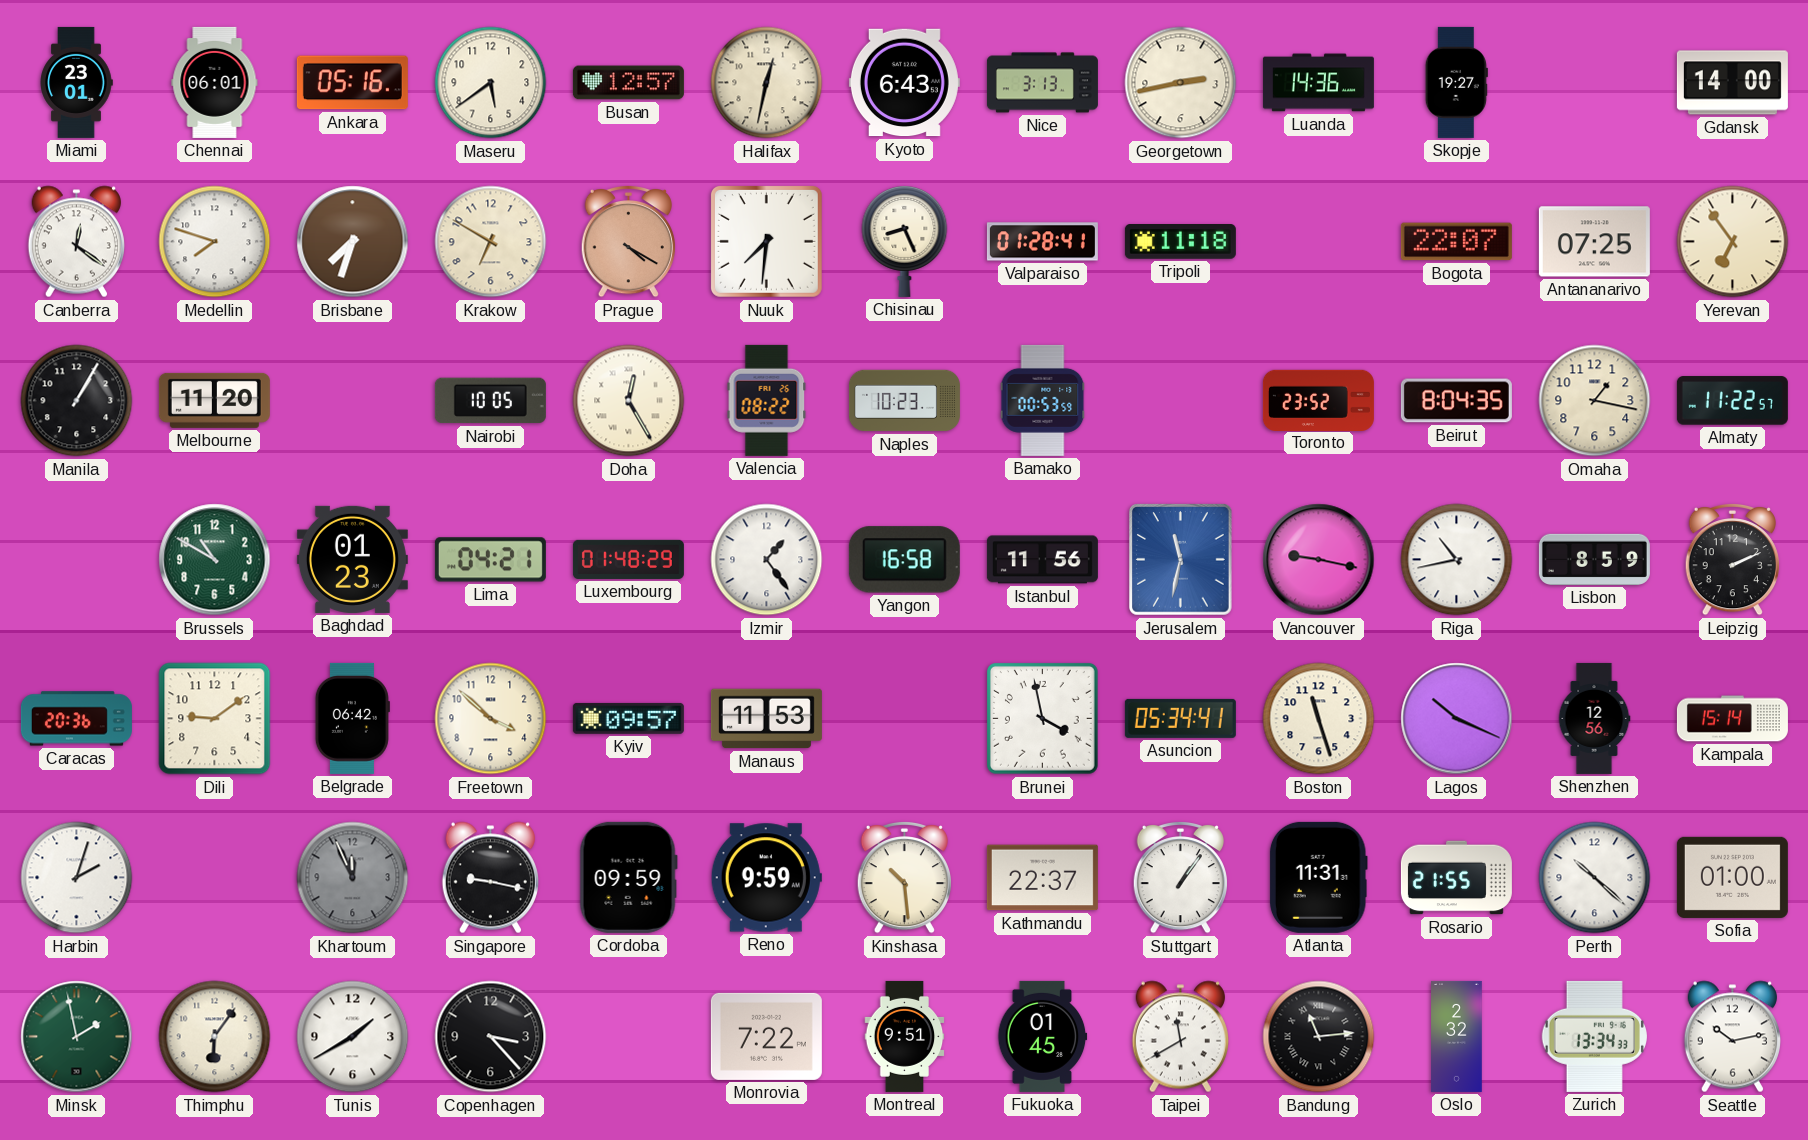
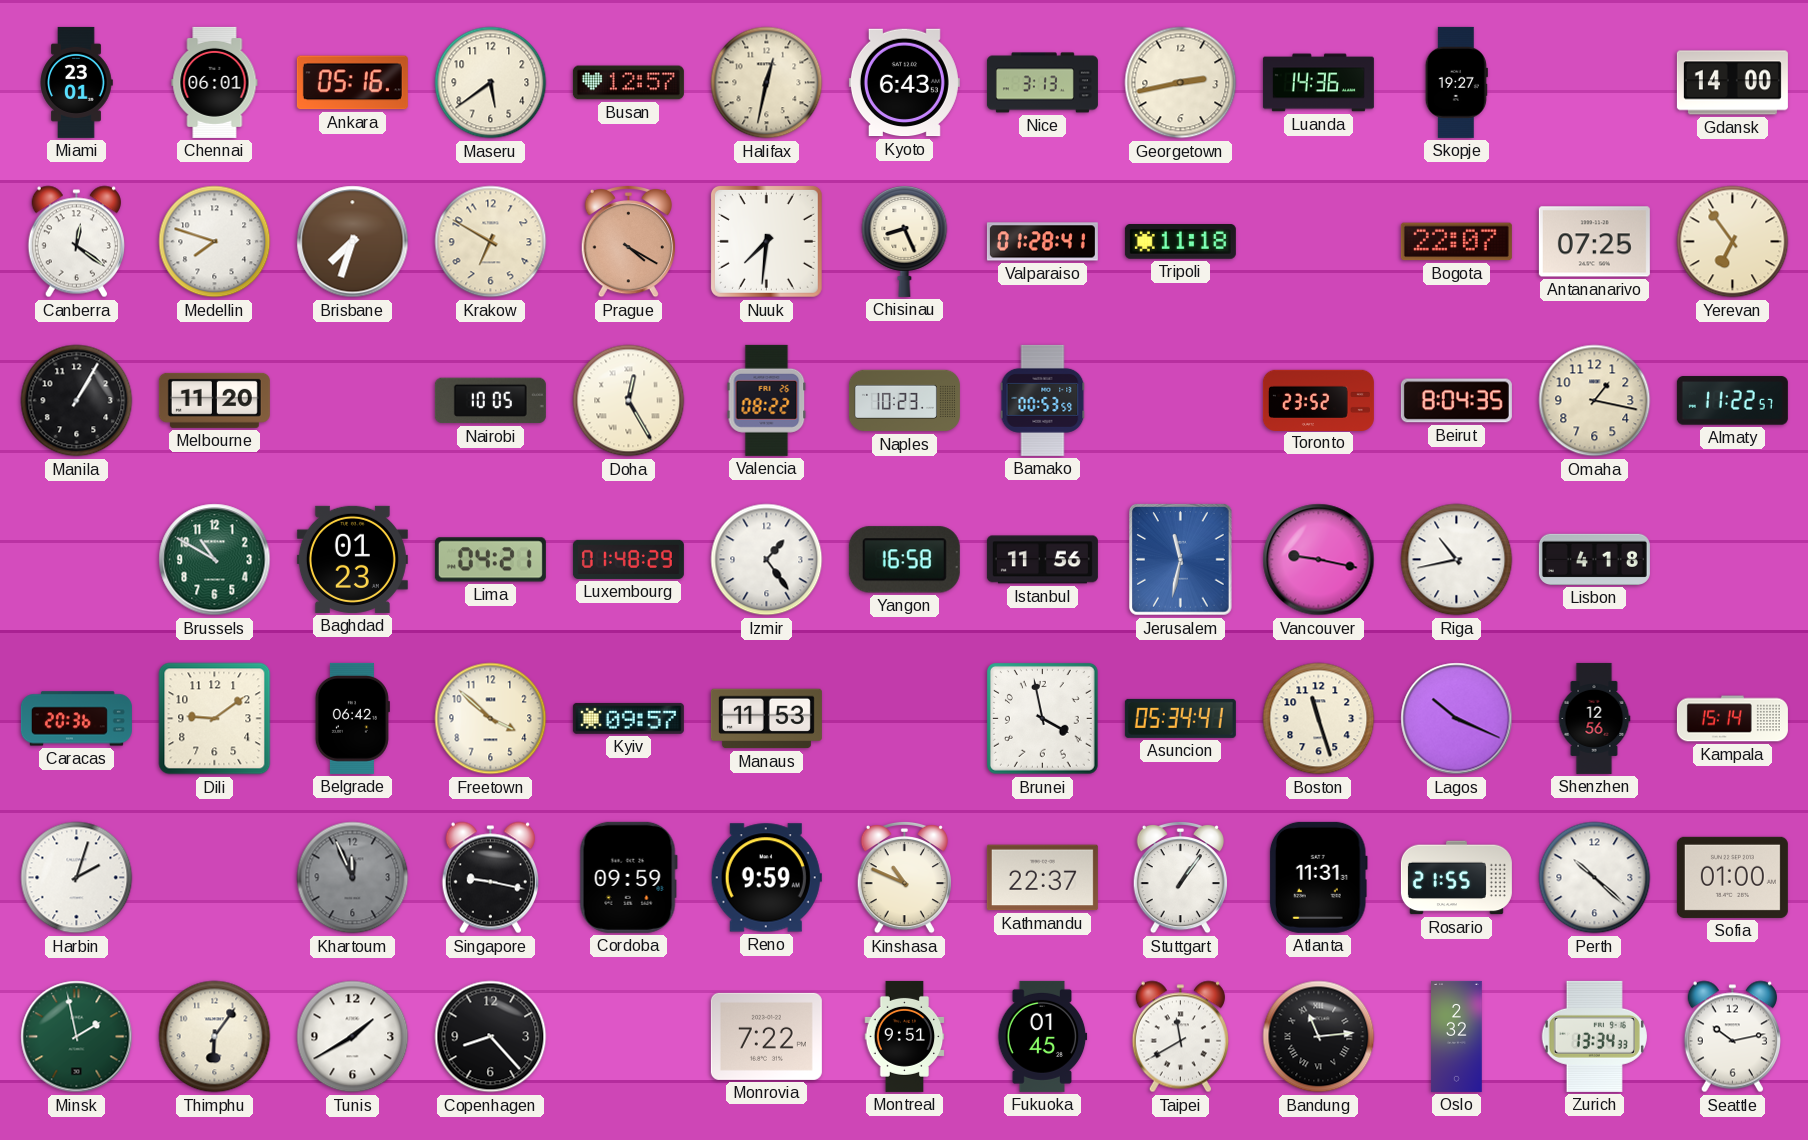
Lisbon: 8:59 -> 4:18
Leipzig: 2:11 -> none
Kinshasa: 10:29 -> 10:49
Copenhagen: 3:23 -> 8:23
